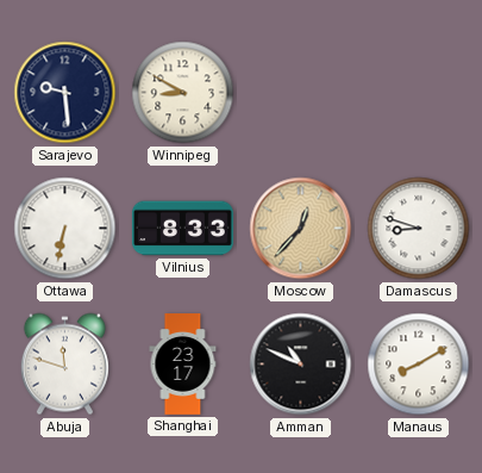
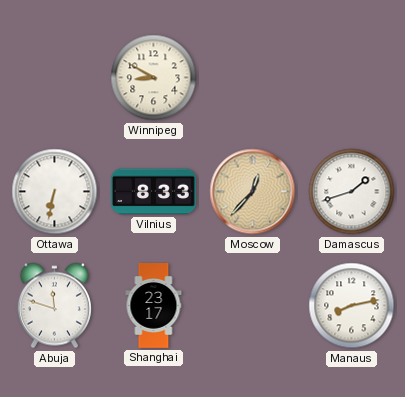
Sarajevo: 9:29 -> none
Damascus: 8:48 -> 1:42
Amman: 10:49 -> none
Manaus: 8:10 -> 8:13
